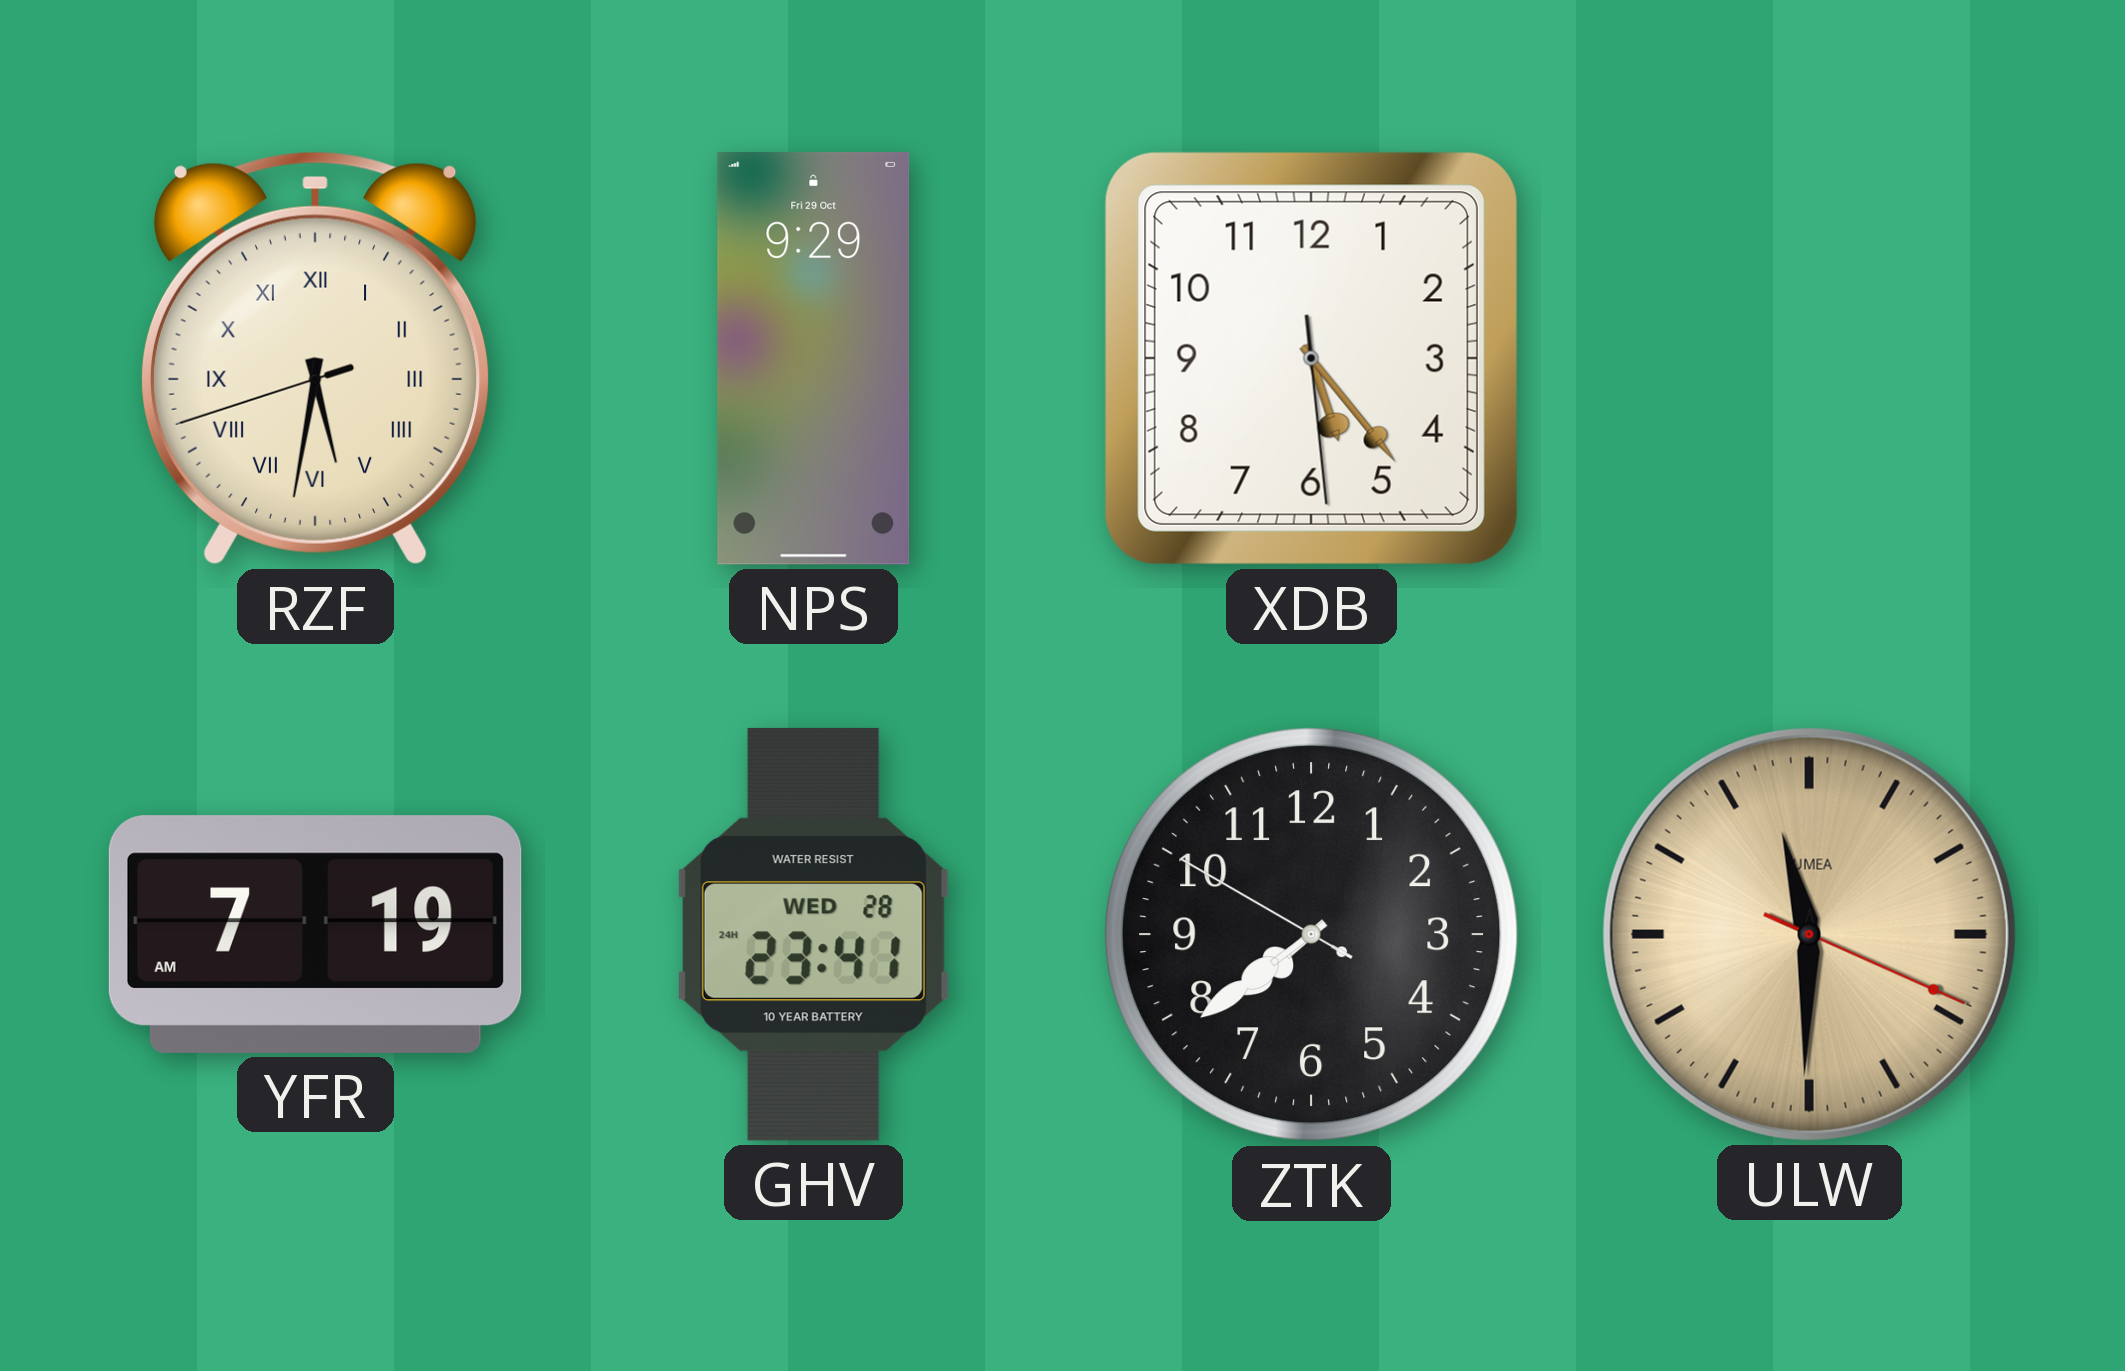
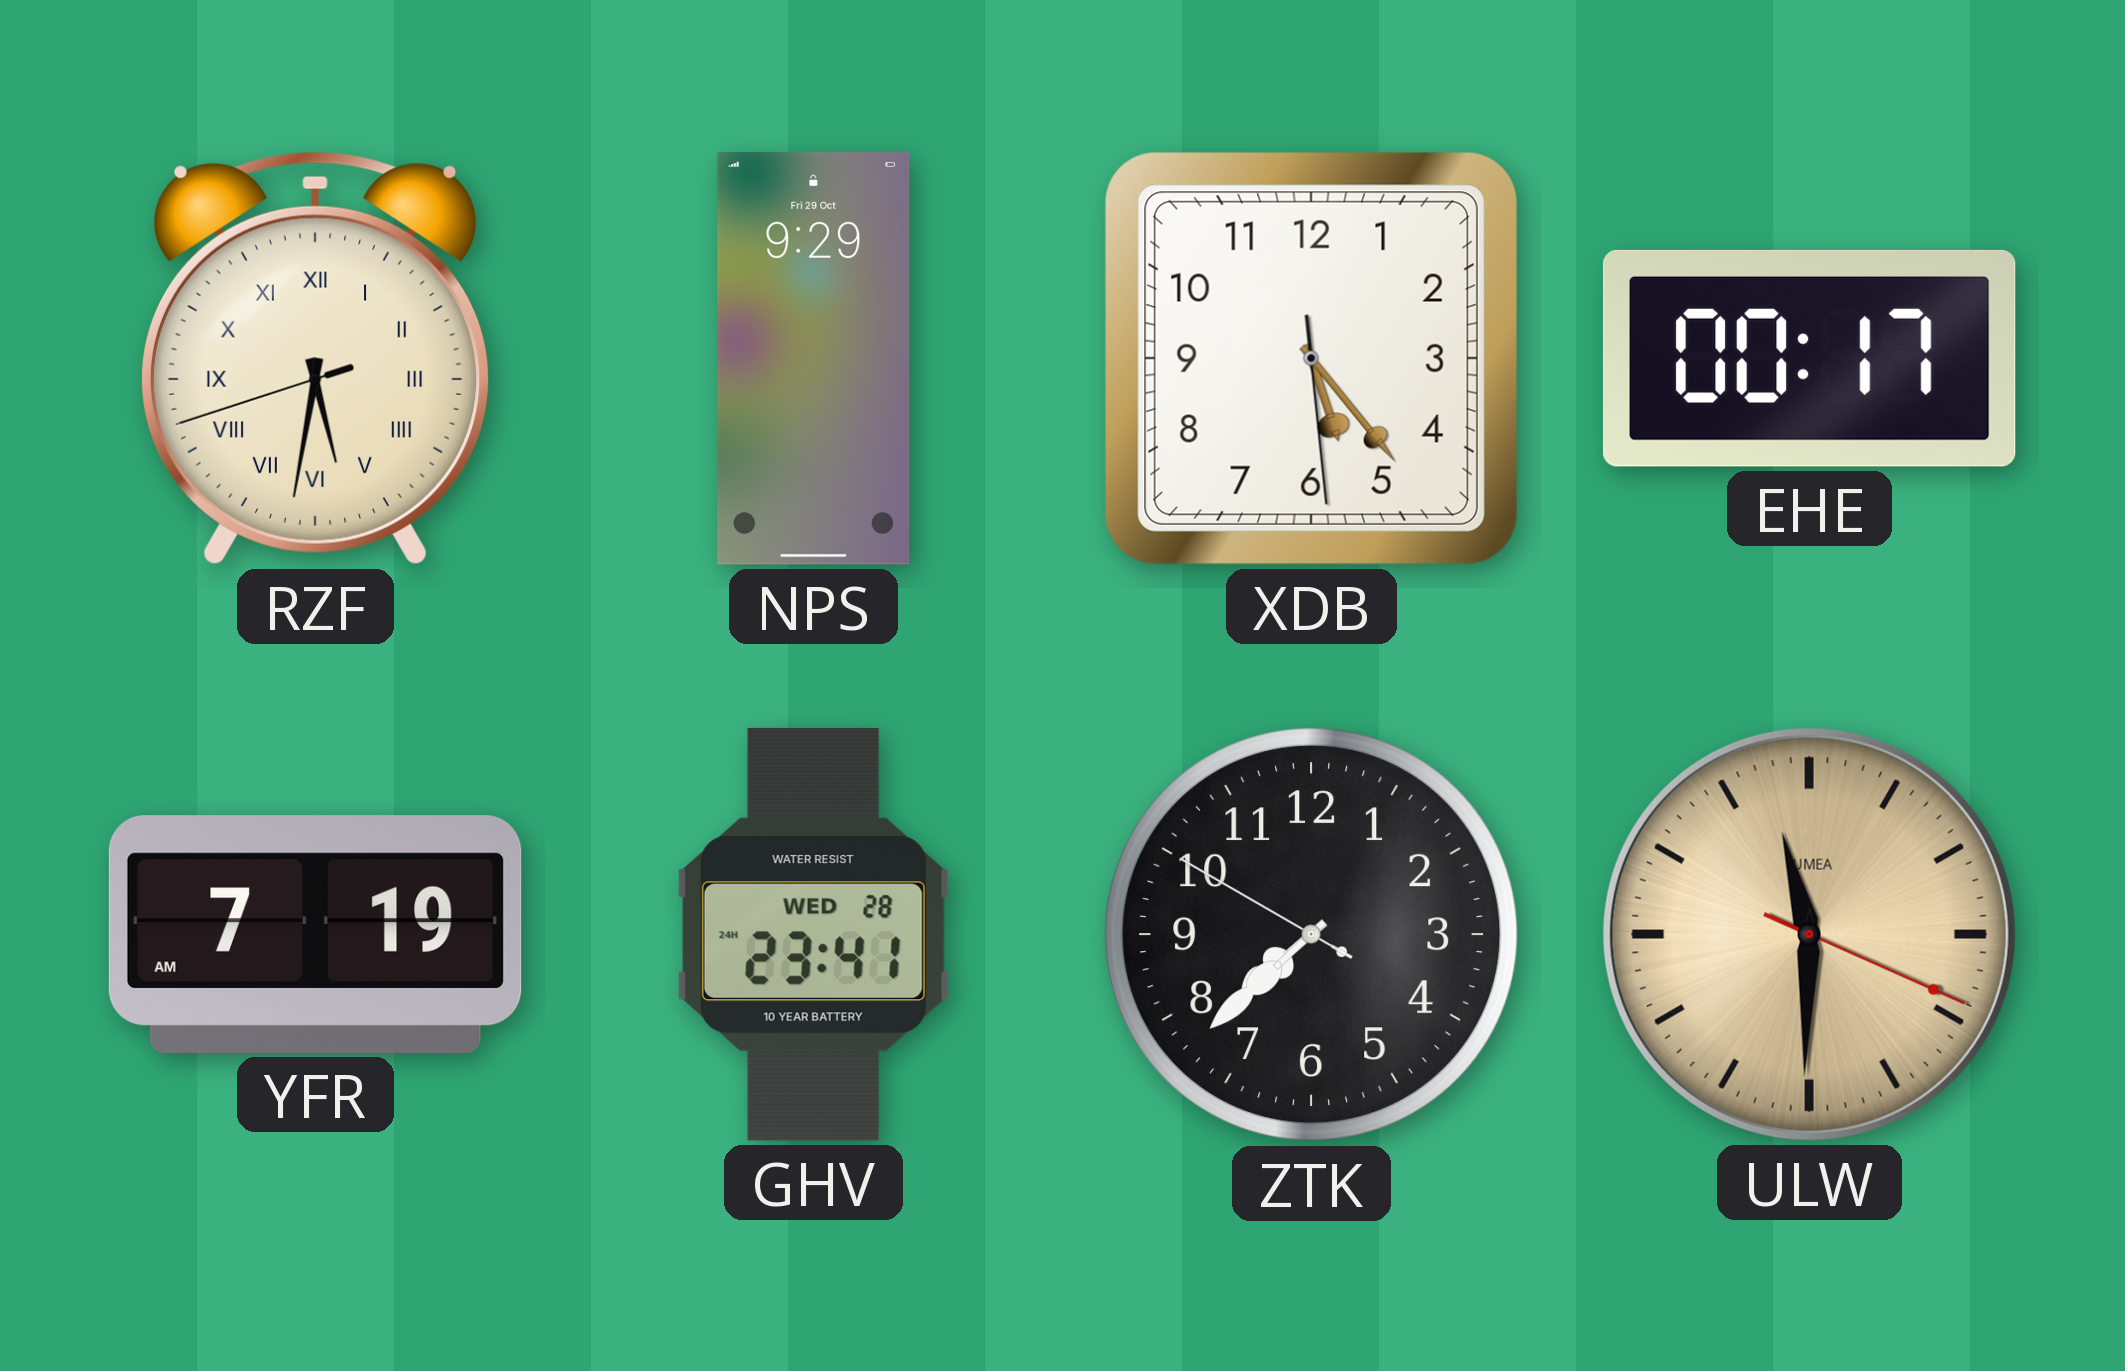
EHE: none -> 00:17
ZTK: 7:38 -> 7:37
